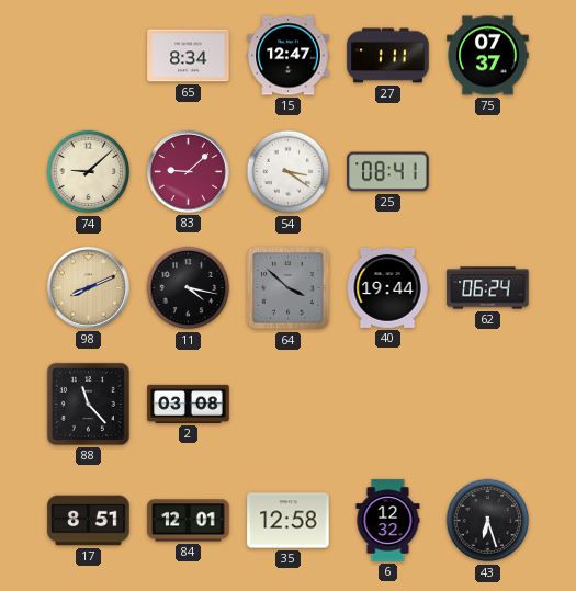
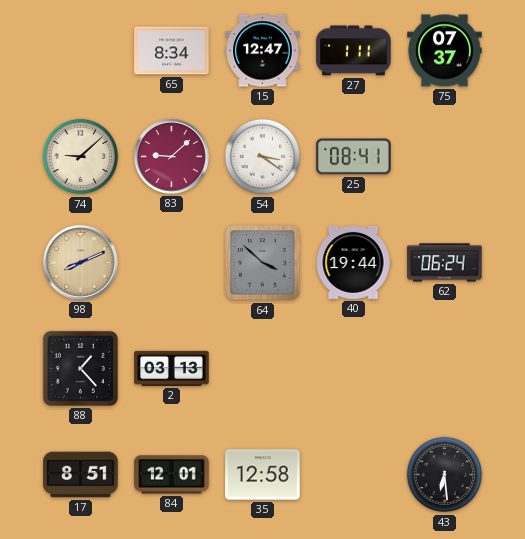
11: 4:17 -> none
88: 11:23 -> 1:23
2: 03:08 -> 03:13
6: 12:32 -> none
43: 6:27 -> 6:29
